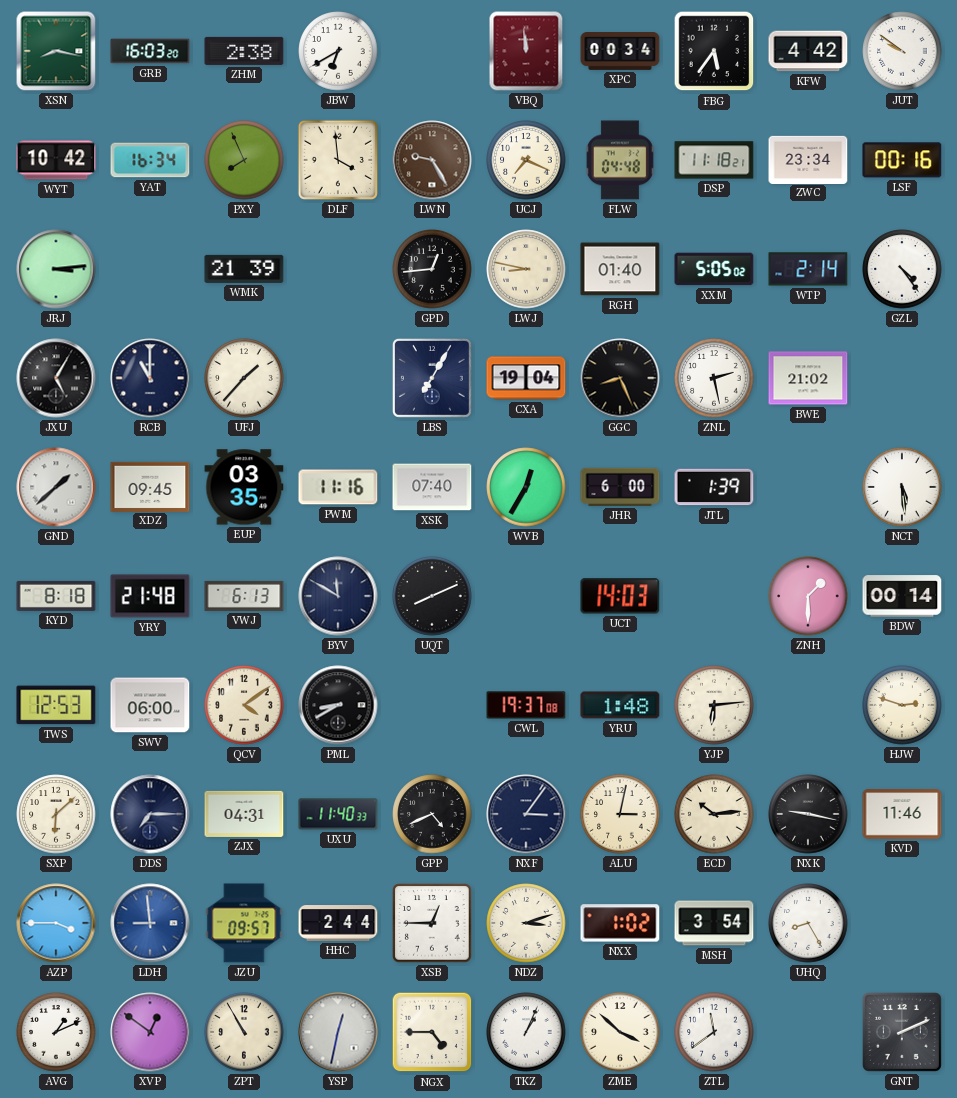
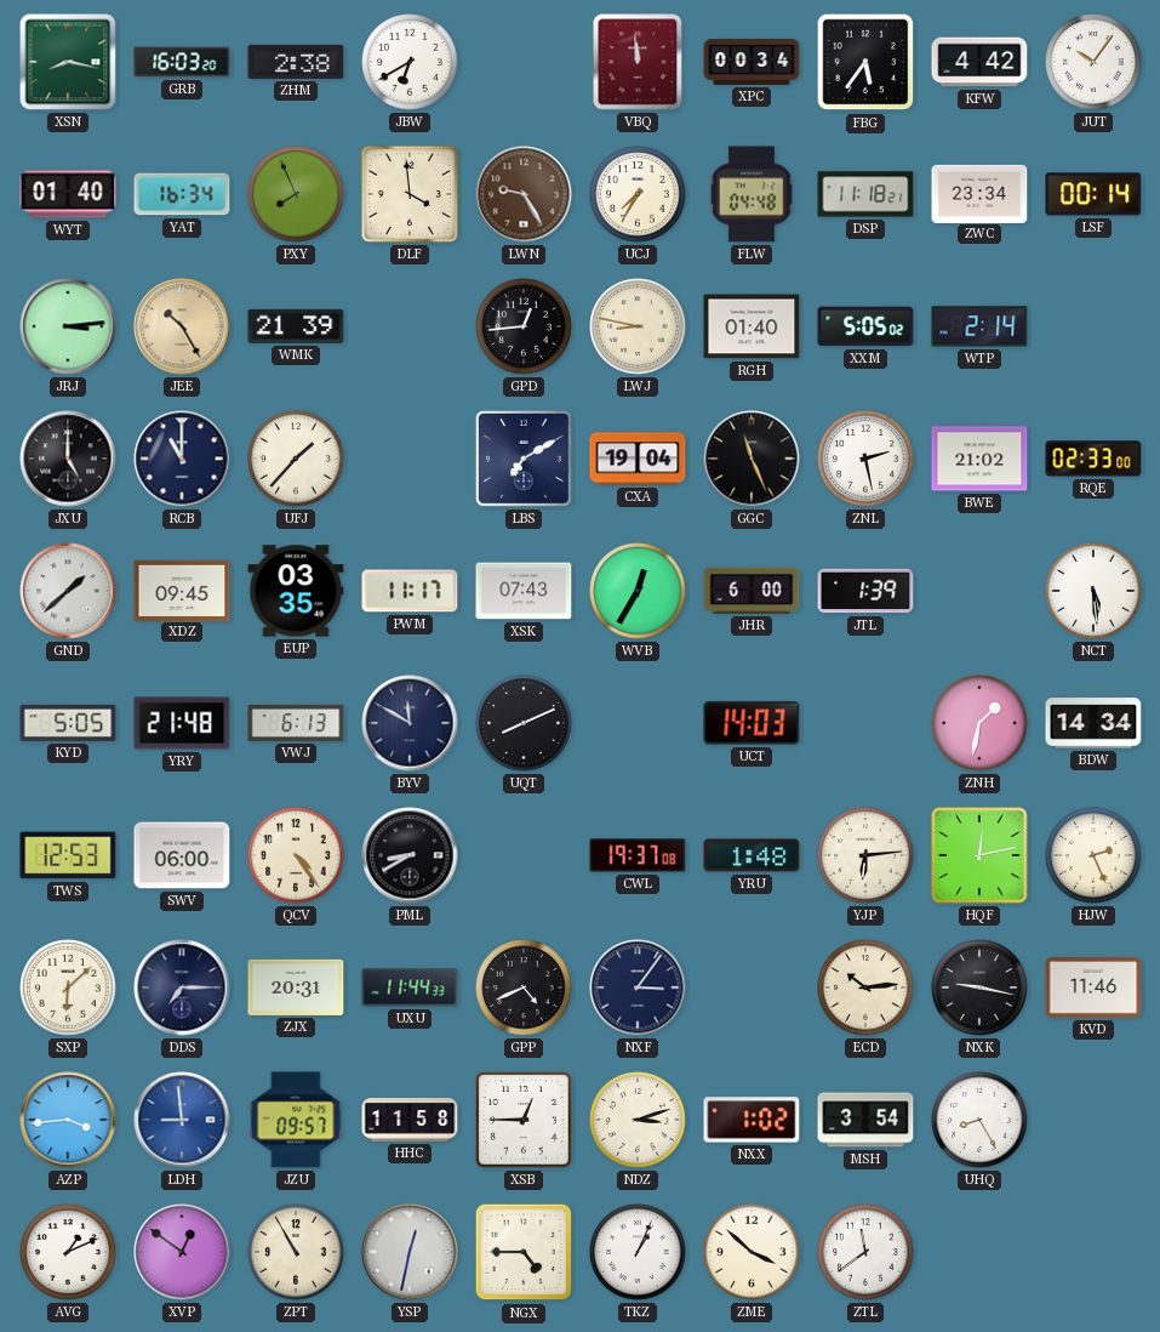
JUT: 9:51 -> 10:06
WYT: 10:42 -> 01:40
UCJ: 7:19 -> 7:35
LSF: 00:16 -> 00:14
JEE: none -> 10:25
GZL: 4:24 -> none
JXU: 5:05 -> 5:00
LBS: 7:05 -> 7:10
GGC: 8:26 -> 11:26
RQE: none -> 02:33
PWM: 11:16 -> 11:17
XSK: 07:40 -> 07:43
KYD: 8:18 -> 5:05
ZNH: 1:30 -> 1:32
BDW: 00:14 -> 14:34
QCV: 4:09 -> 4:24
HQF: none -> 12:13
HJW: 2:48 -> 2:26
ZJX: 04:31 -> 20:31
UXU: 11:40 -> 11:44
ALU: 3:02 -> none
AZP: 3:45 -> 3:44
HHC: 2:44 -> 11:58
GNT: 2:11 -> none
